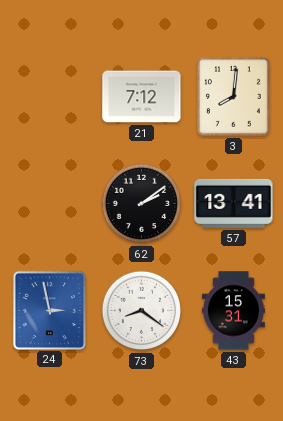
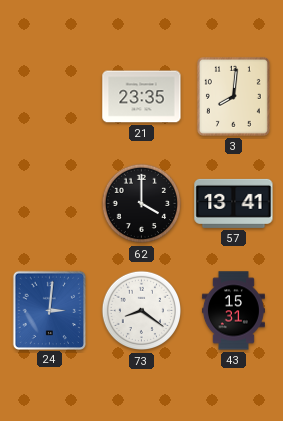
21: 7:12 -> 23:35
62: 2:09 -> 4:00
24: 2:58 -> 3:01
